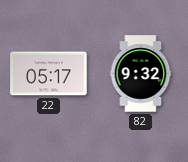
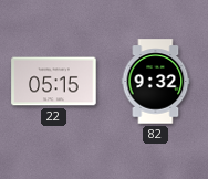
22: 05:17 -> 05:15
